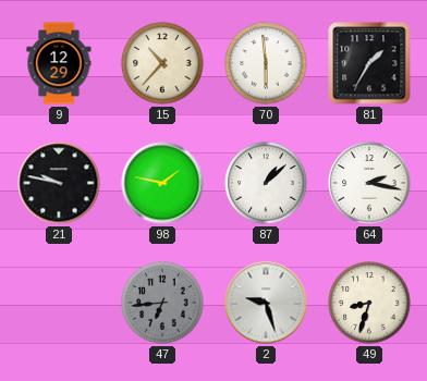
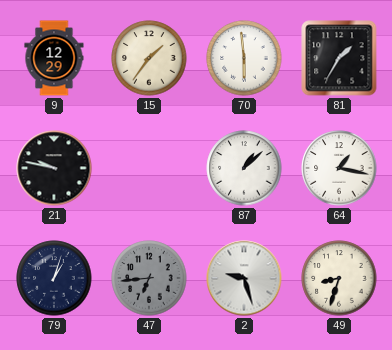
15: 10:37 -> 1:36
98: 1:47 -> none
64: 2:17 -> 1:17
79: none -> 1:03
